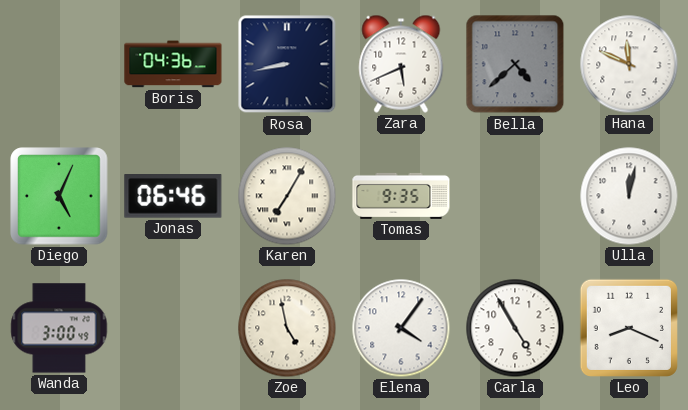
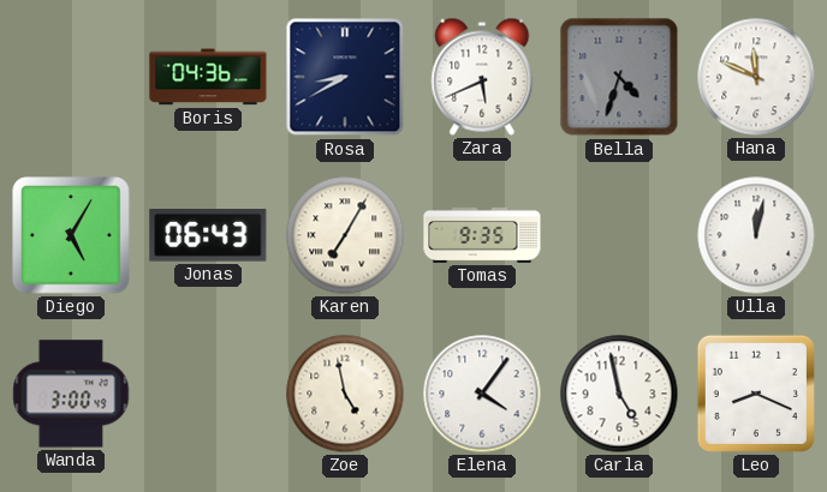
Rosa: 8:43 -> 8:40
Bella: 4:38 -> 4:33
Diego: 5:04 -> 5:05
Jonas: 06:46 -> 06:43
Carla: 4:55 -> 4:58
